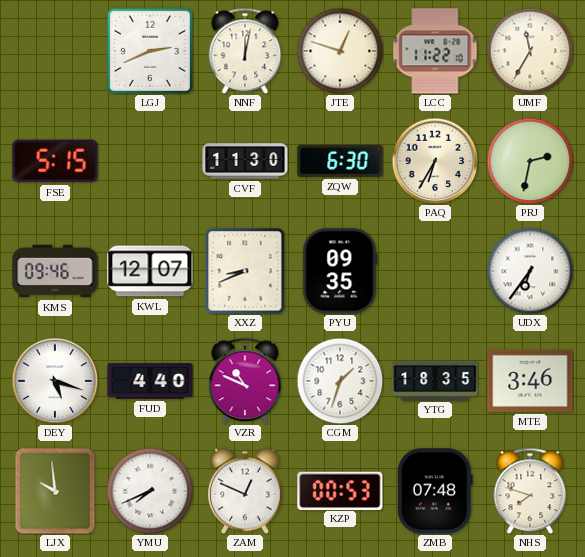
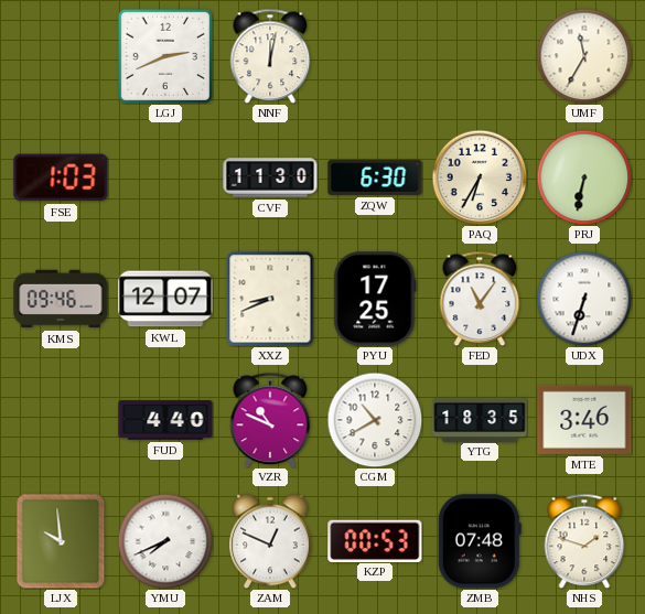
JTE: 12:48 -> none
LCC: 11:22 -> none
FSE: 5:15 -> 1:03
PRJ: 2:32 -> 6:32
PYU: 09:35 -> 17:25
FED: none -> 11:06
UDX: 6:36 -> 6:33
DEY: 5:18 -> none
CGM: 1:33 -> 10:40
NHS: 7:48 -> 1:48
